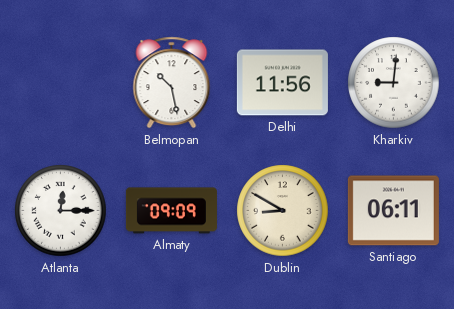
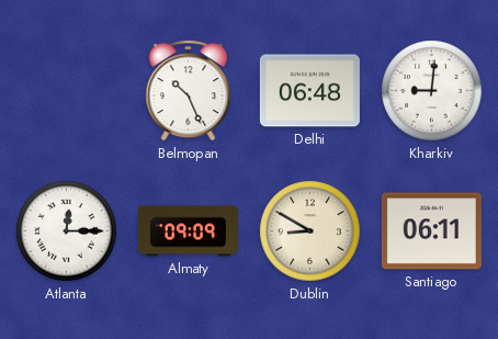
Belmopan: 10:28 -> 10:26
Delhi: 11:56 -> 06:48
